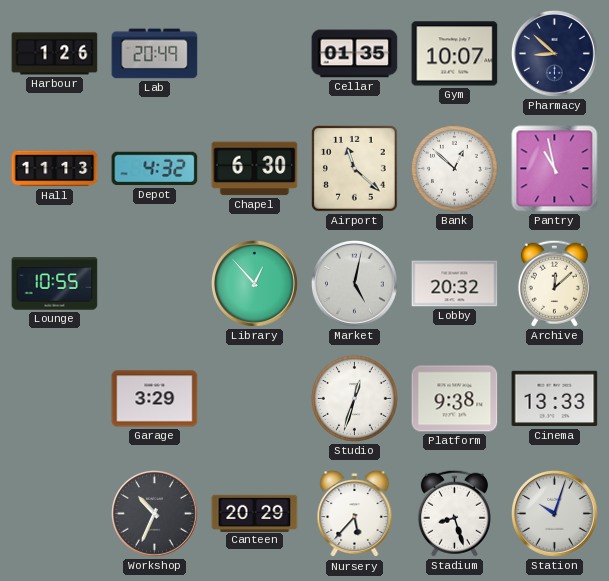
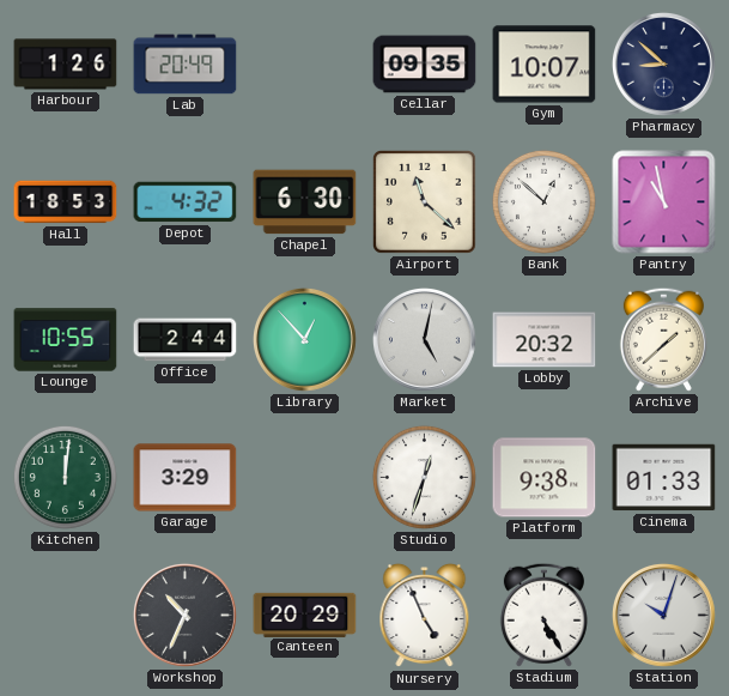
Cellar: 01:35 -> 09:35
Hall: 11:13 -> 18:53
Office: none -> 2:44
Archive: 12:08 -> 1:38
Kitchen: none -> 12:01
Cinema: 13:33 -> 01:33
Nursery: 5:37 -> 4:56
Stadium: 8:27 -> 5:25
